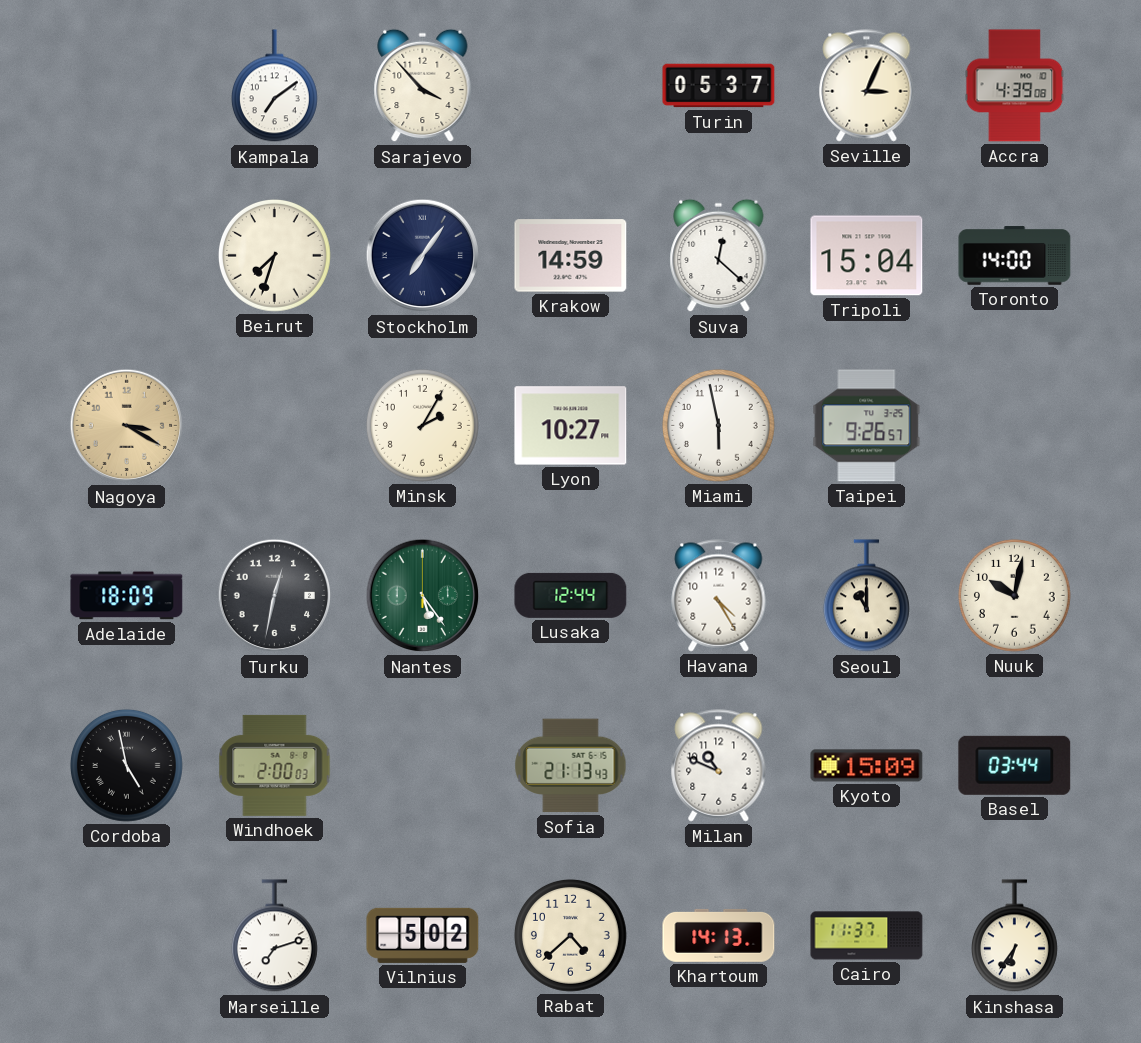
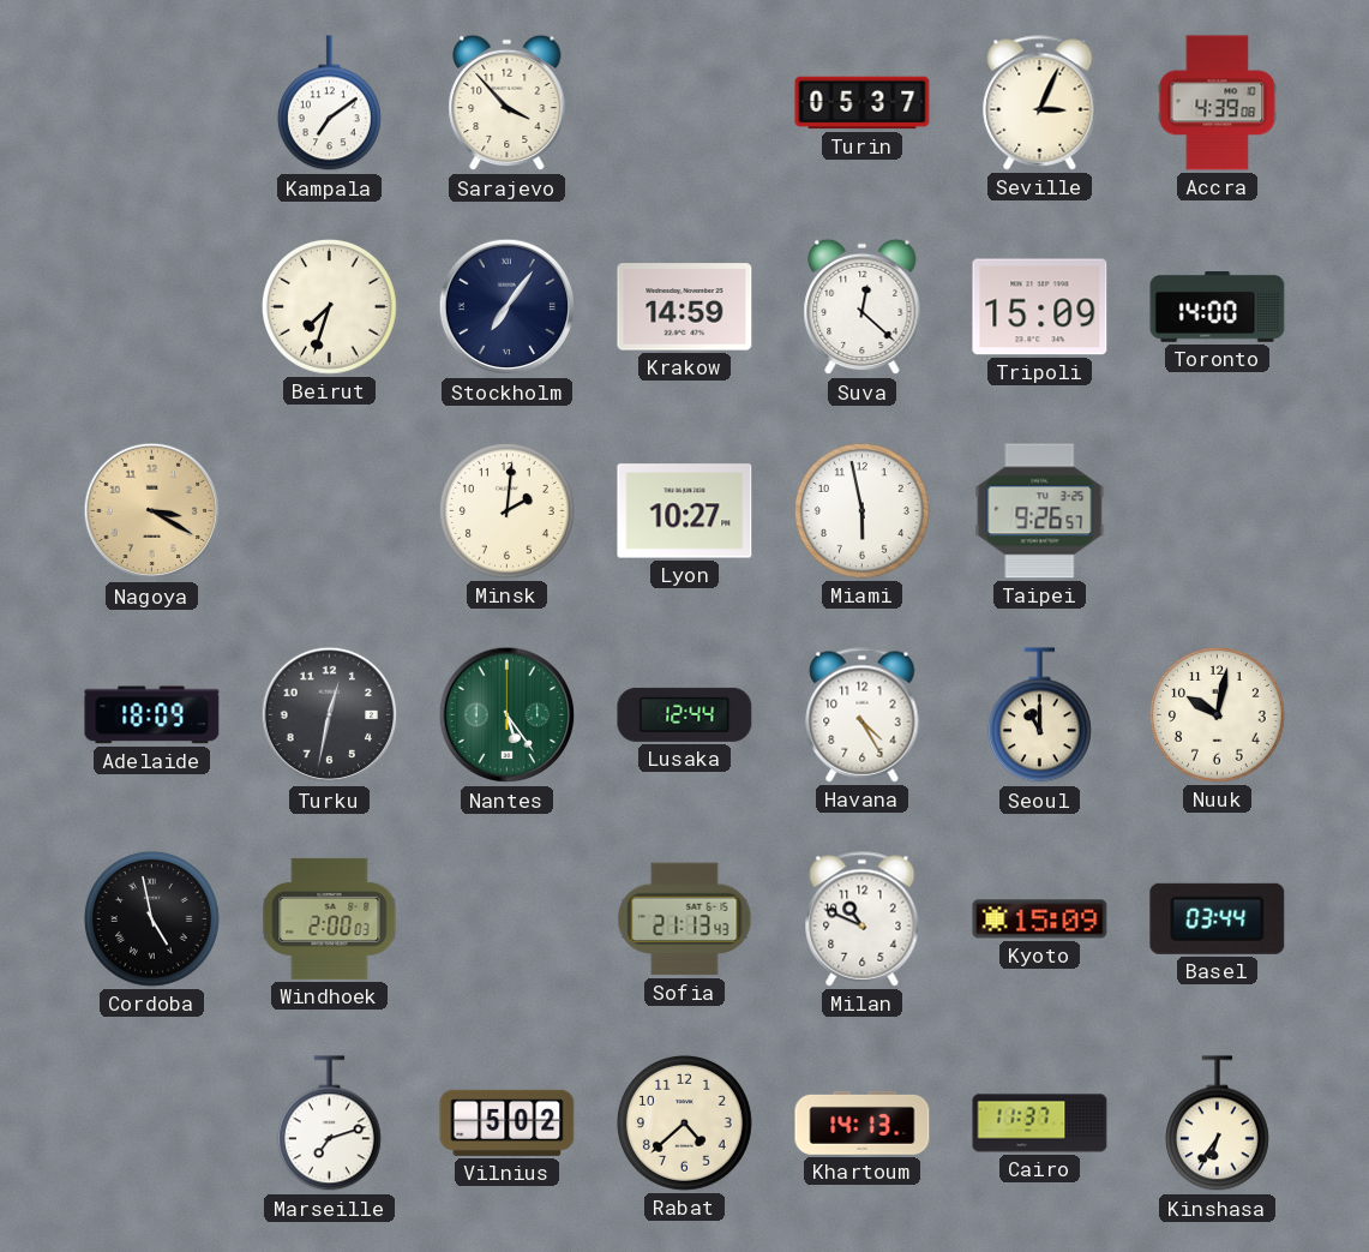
Tripoli: 15:04 -> 15:09
Minsk: 2:05 -> 2:01
